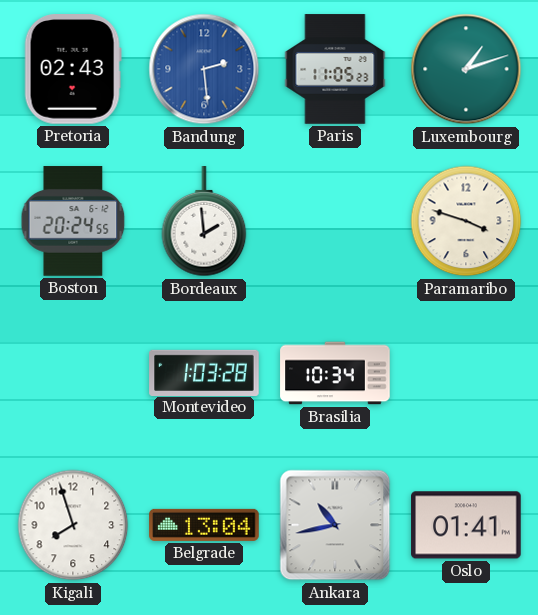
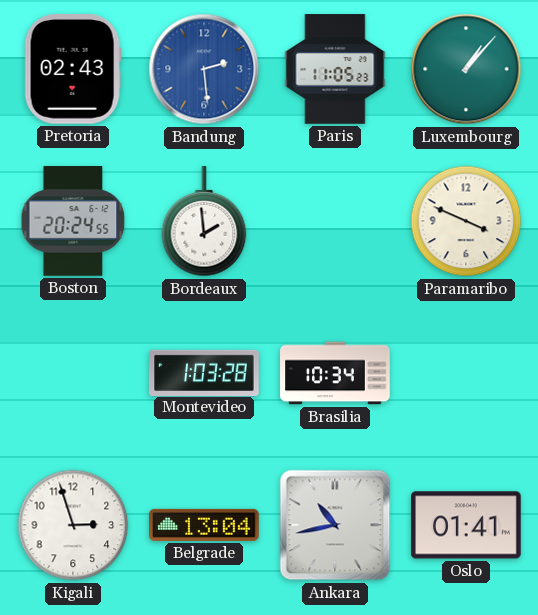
Luxembourg: 1:12 -> 1:07
Paramaribo: 3:48 -> 3:49
Kigali: 7:57 -> 2:57
